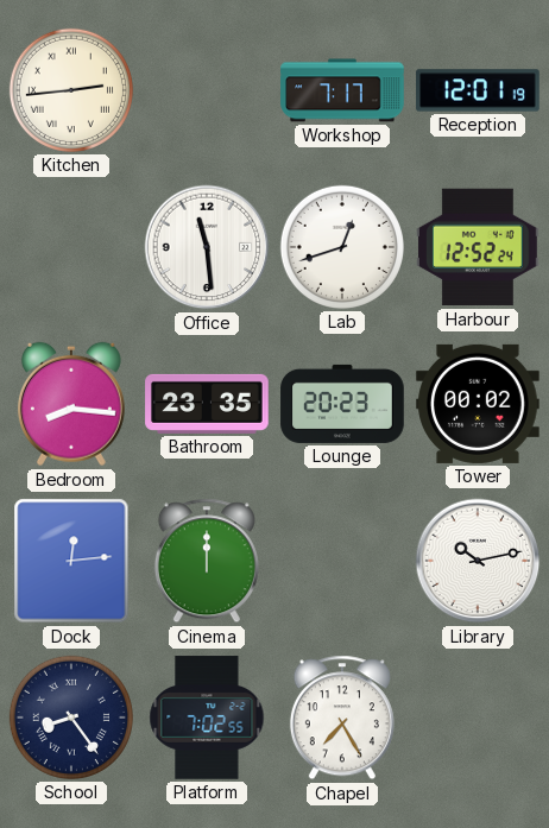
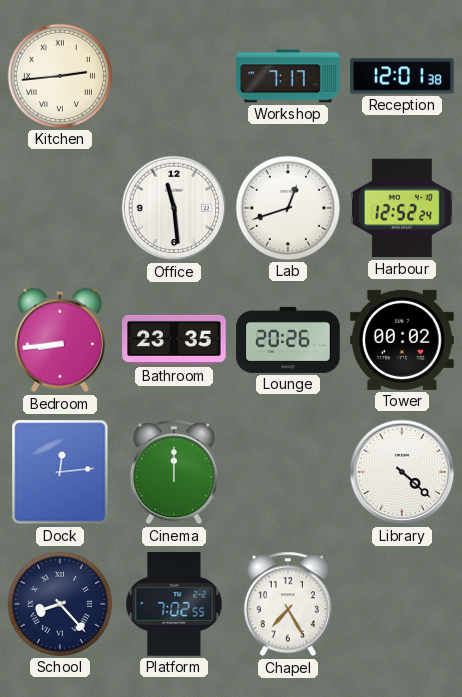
Reception: 12:01:19 -> 12:01:38
Bedroom: 8:16 -> 8:44
Lounge: 20:23 -> 20:26
Library: 10:13 -> 4:22
School: 8:24 -> 8:23
